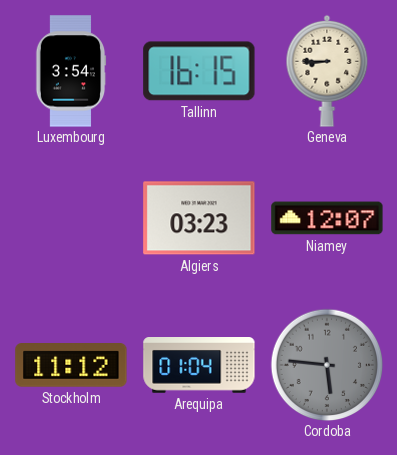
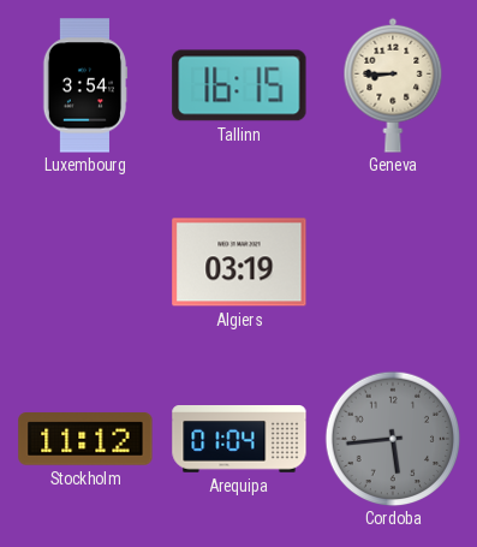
Algiers: 03:23 -> 03:19
Niamey: 12:07 -> none
Cordoba: 5:46 -> 5:44
